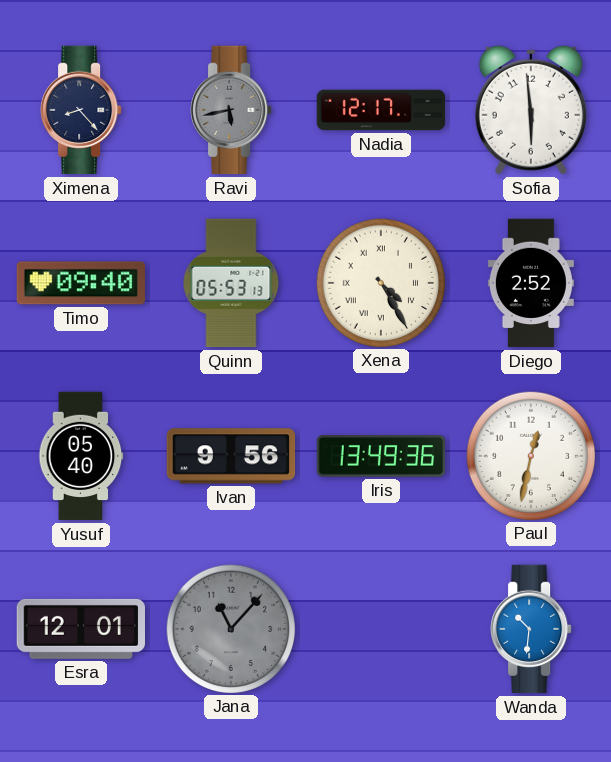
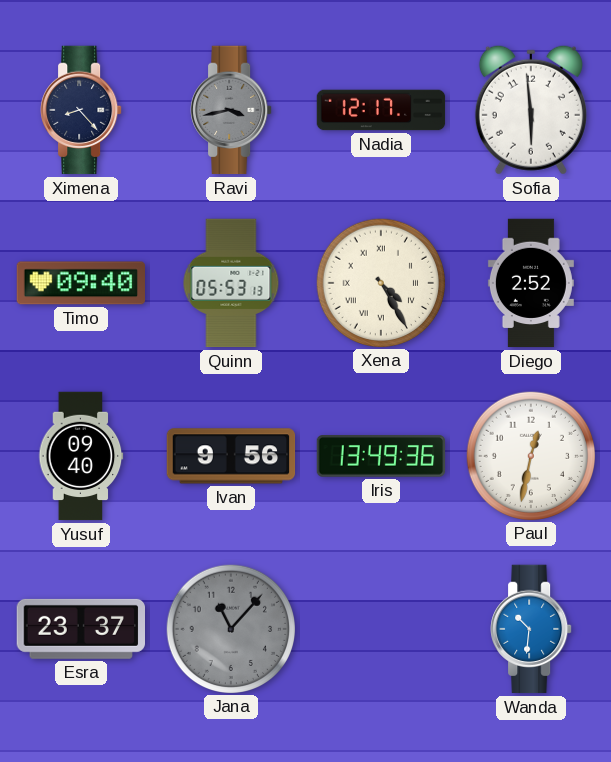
Ravi: 5:43 -> 3:43
Yusuf: 05:40 -> 09:40
Esra: 12:01 -> 23:37
